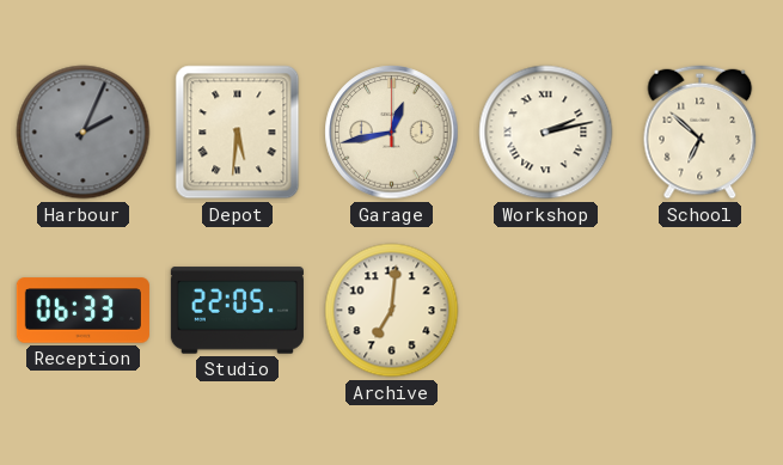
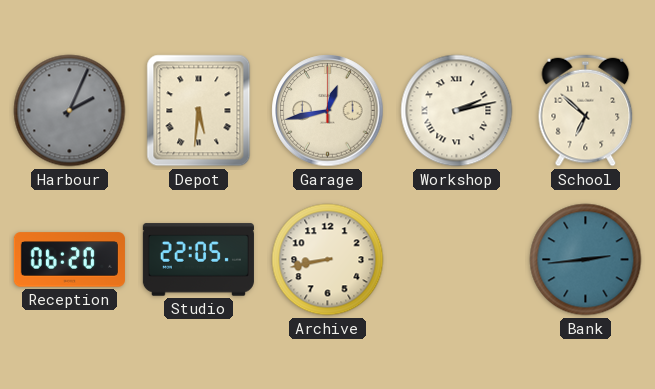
Reception: 06:33 -> 06:20
Archive: 7:01 -> 8:43
Bank: none -> 2:44
